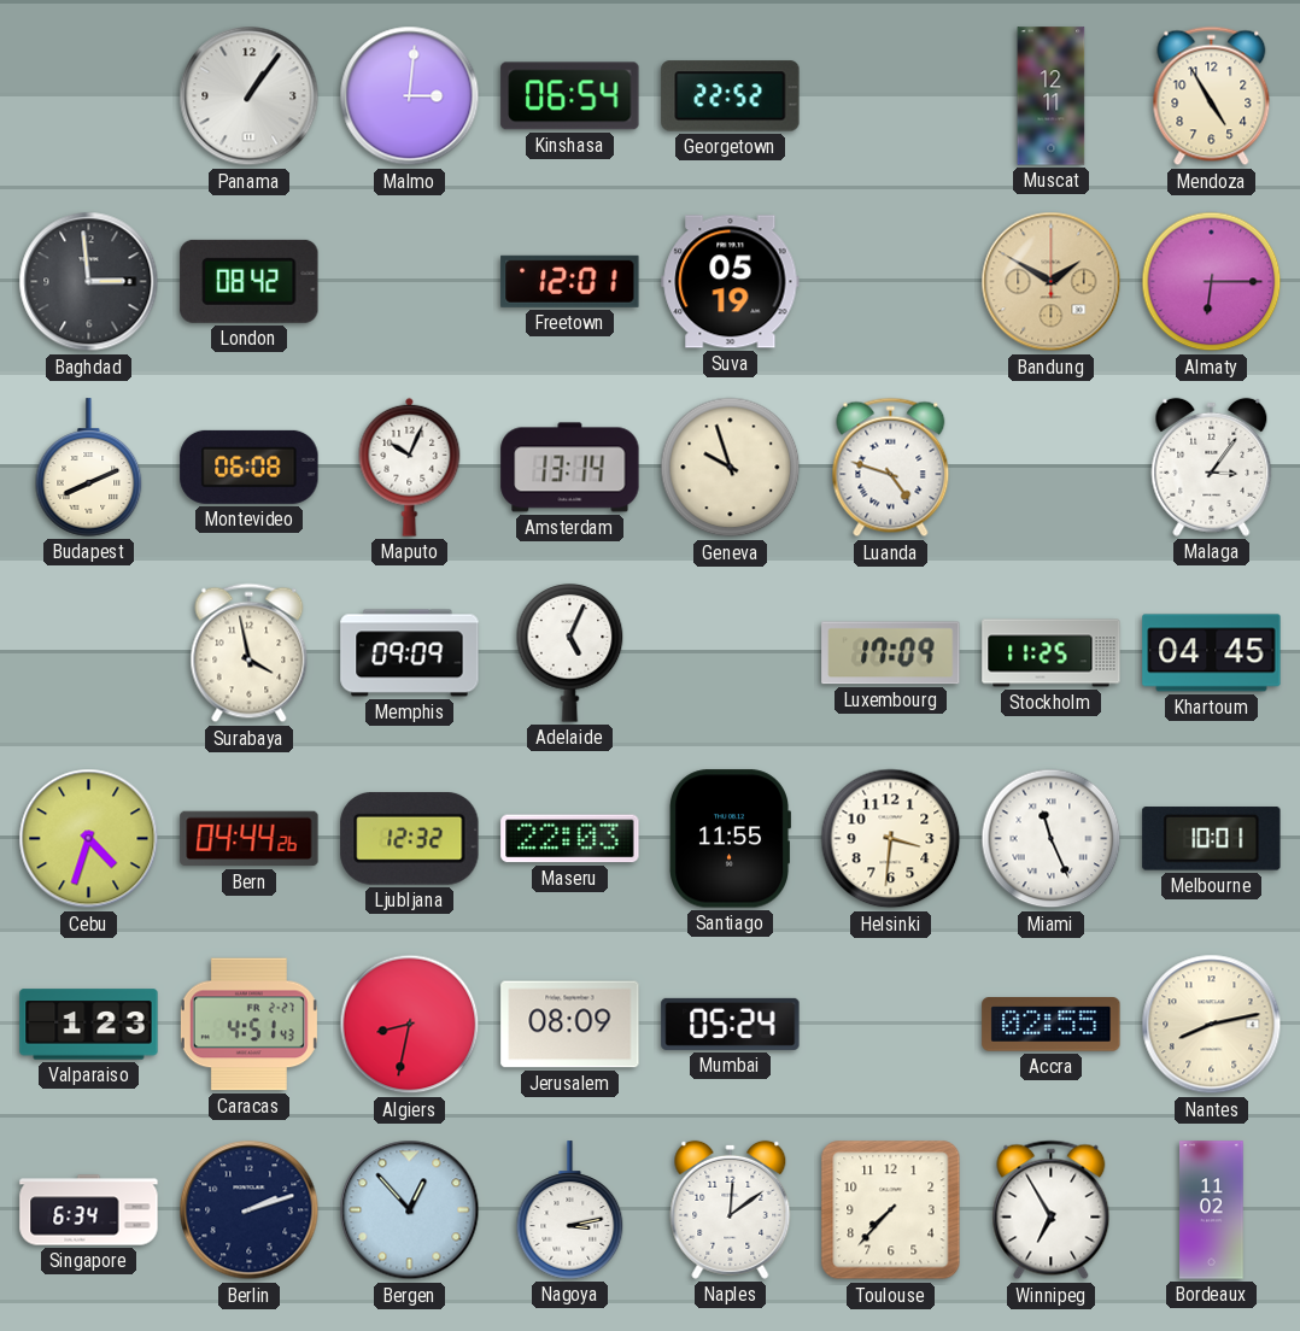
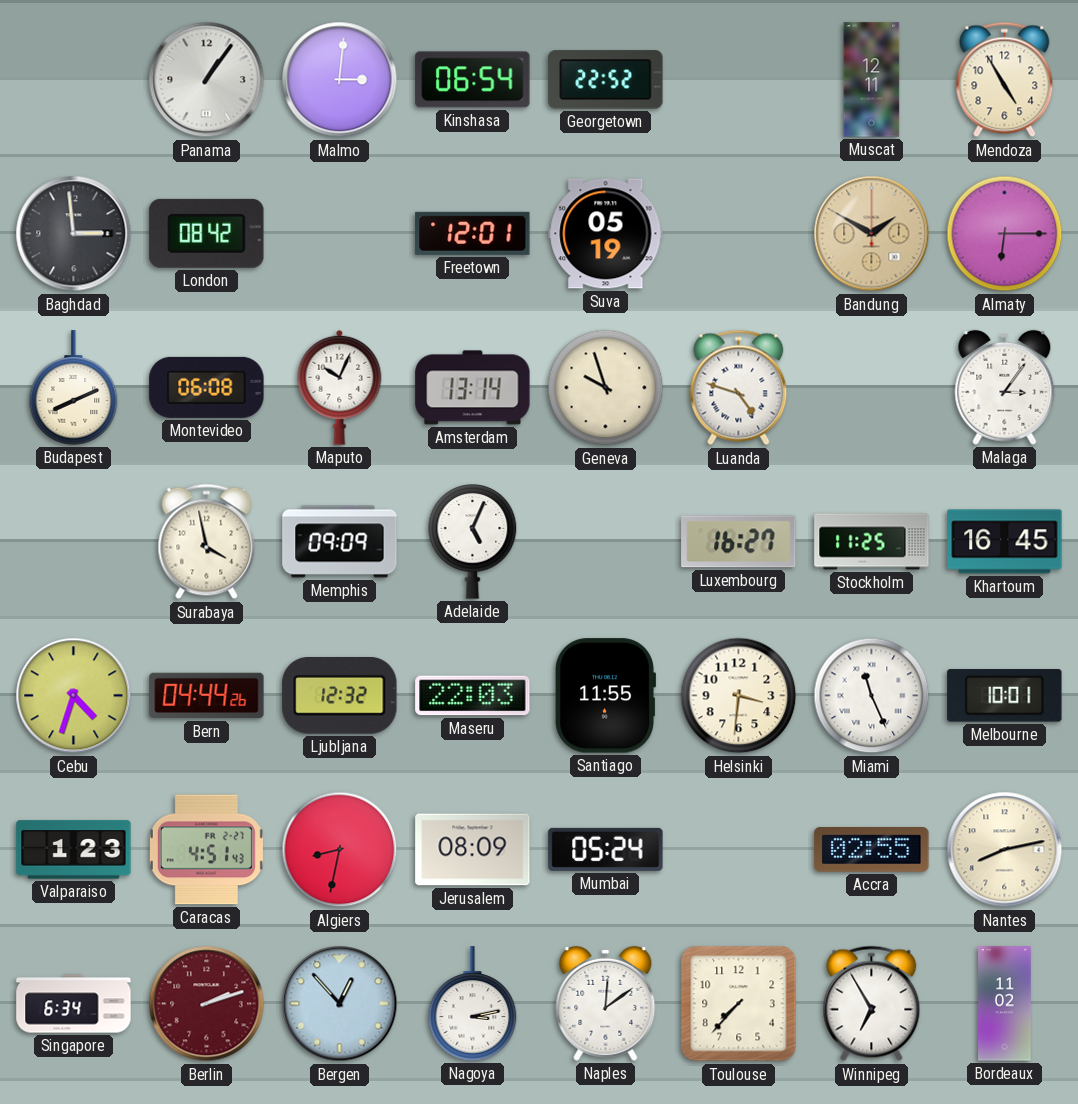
Luxembourg: 17:09 -> 16:27
Khartoum: 04:45 -> 16:45
Berlin dial: navy -> burgundy
